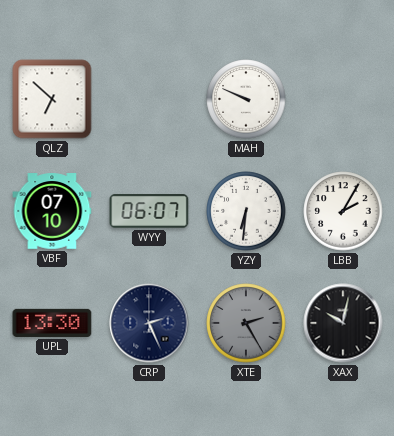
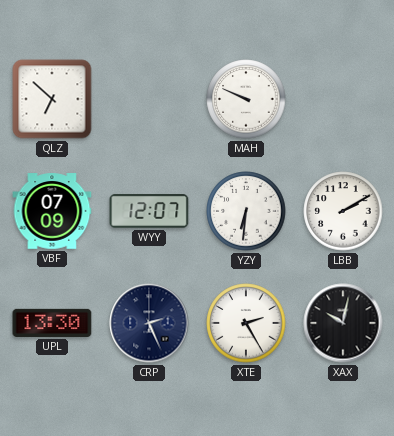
VBF: 07:10 -> 07:09
WYY: 06:07 -> 12:07
LBB: 2:05 -> 2:10
XTE dial: grey -> white
